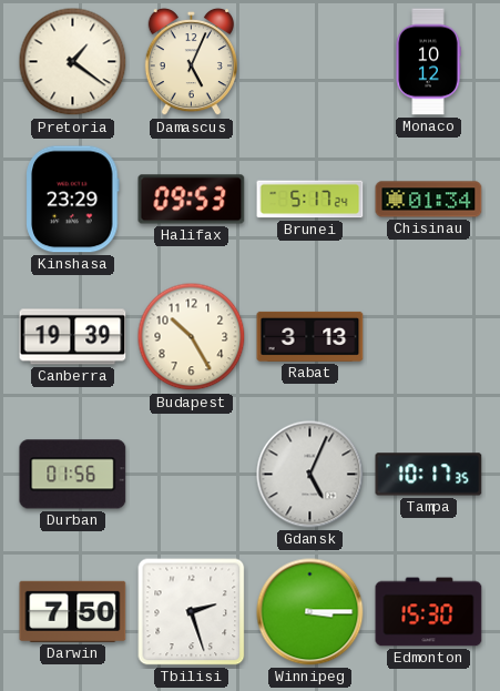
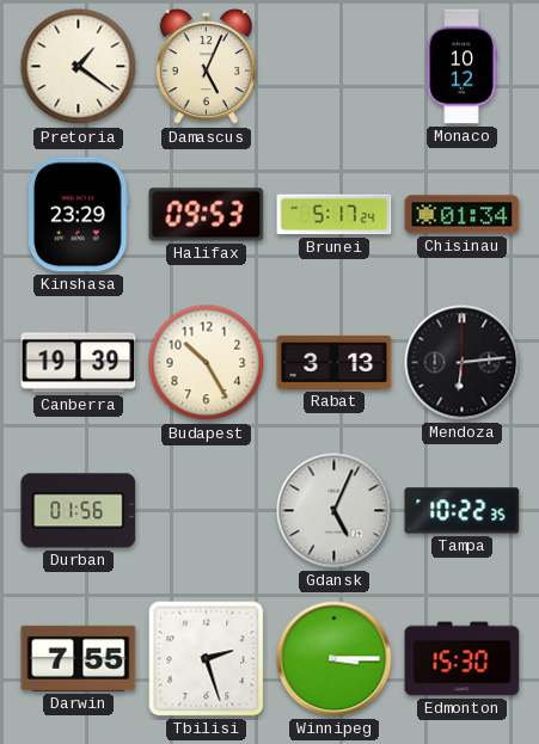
Mendoza: none -> 6:14
Tampa: 10:17 -> 10:22
Darwin: 7:50 -> 7:55
